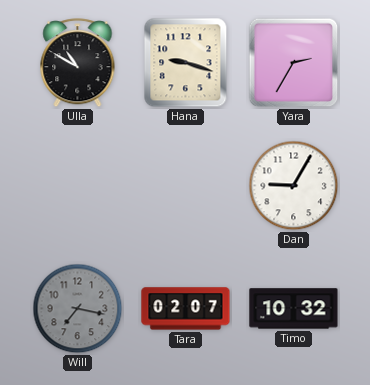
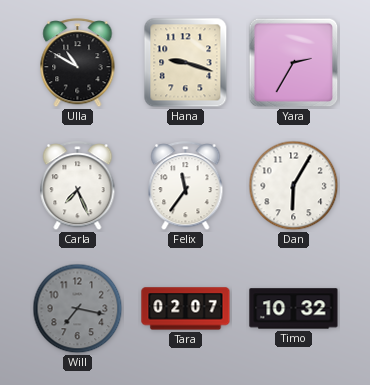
Carla: none -> 7:26
Felix: none -> 11:36
Dan: 9:05 -> 6:05
